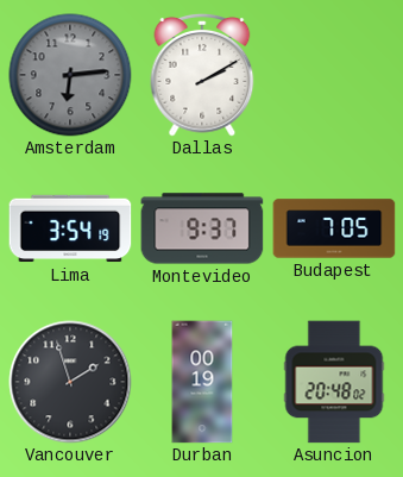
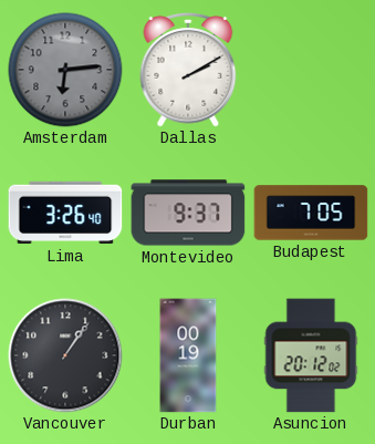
Lima: 3:54 -> 3:26
Vancouver: 1:57 -> 1:06
Asuncion: 20:48 -> 20:12
